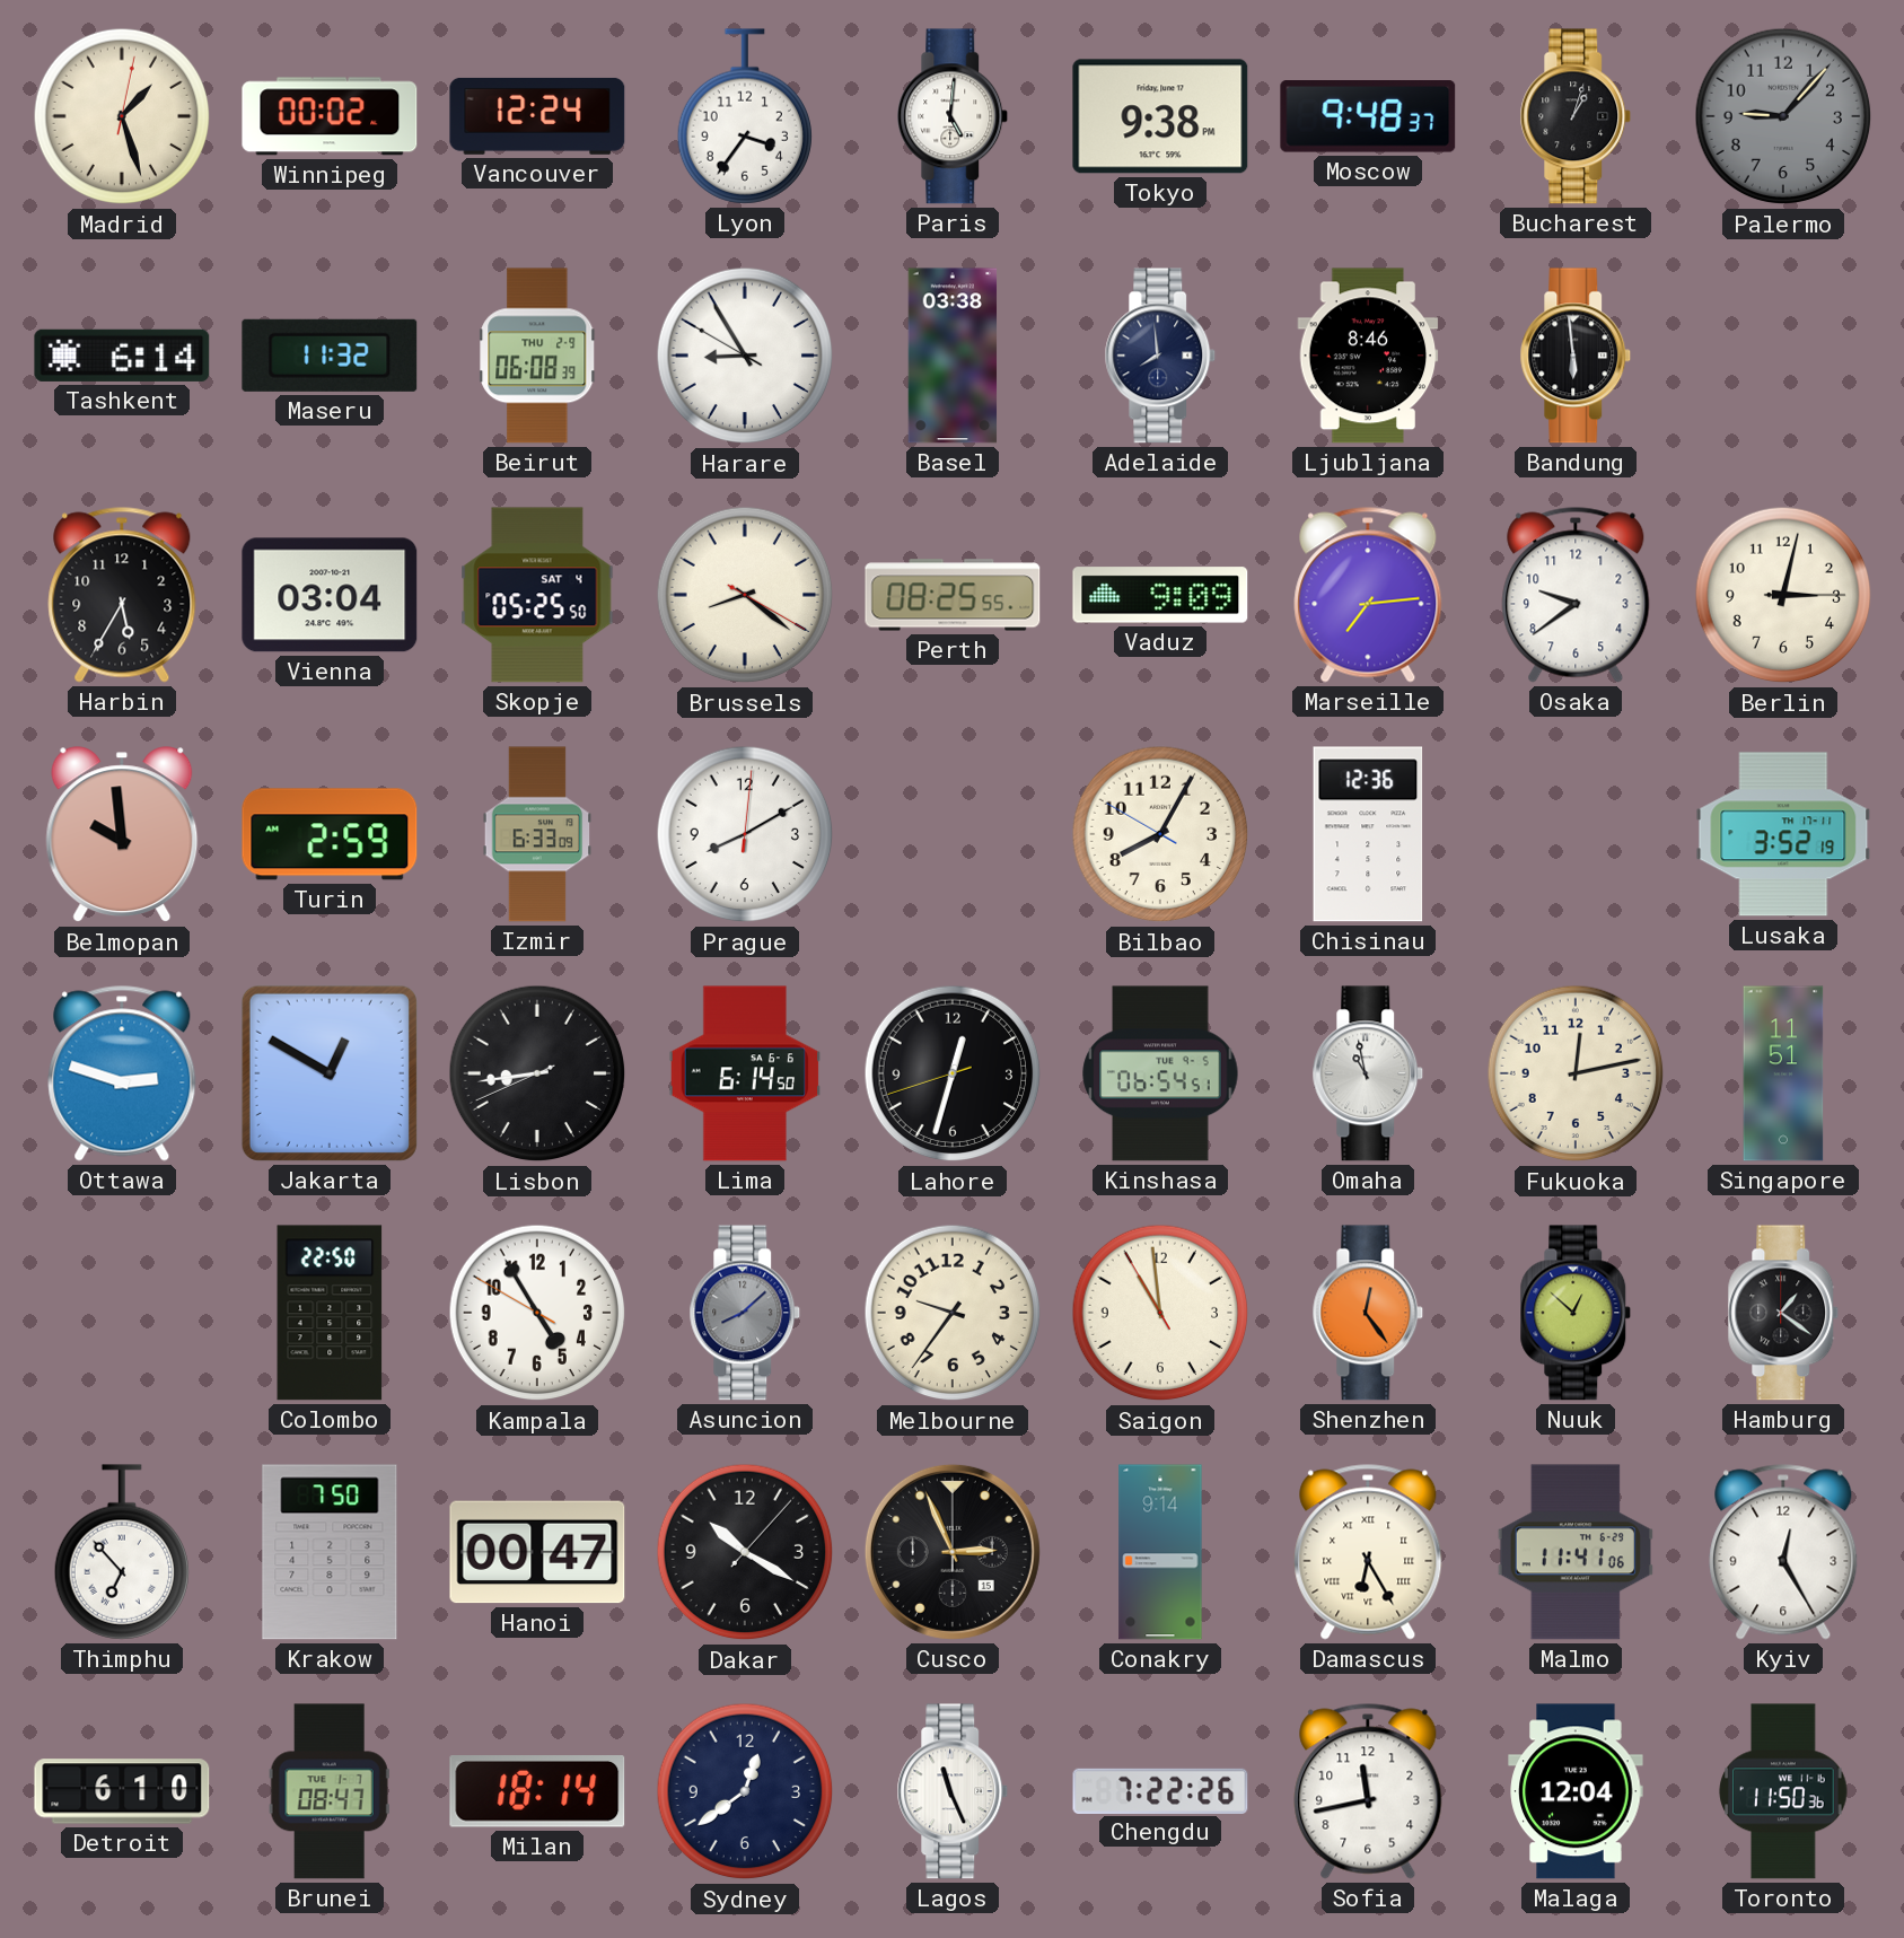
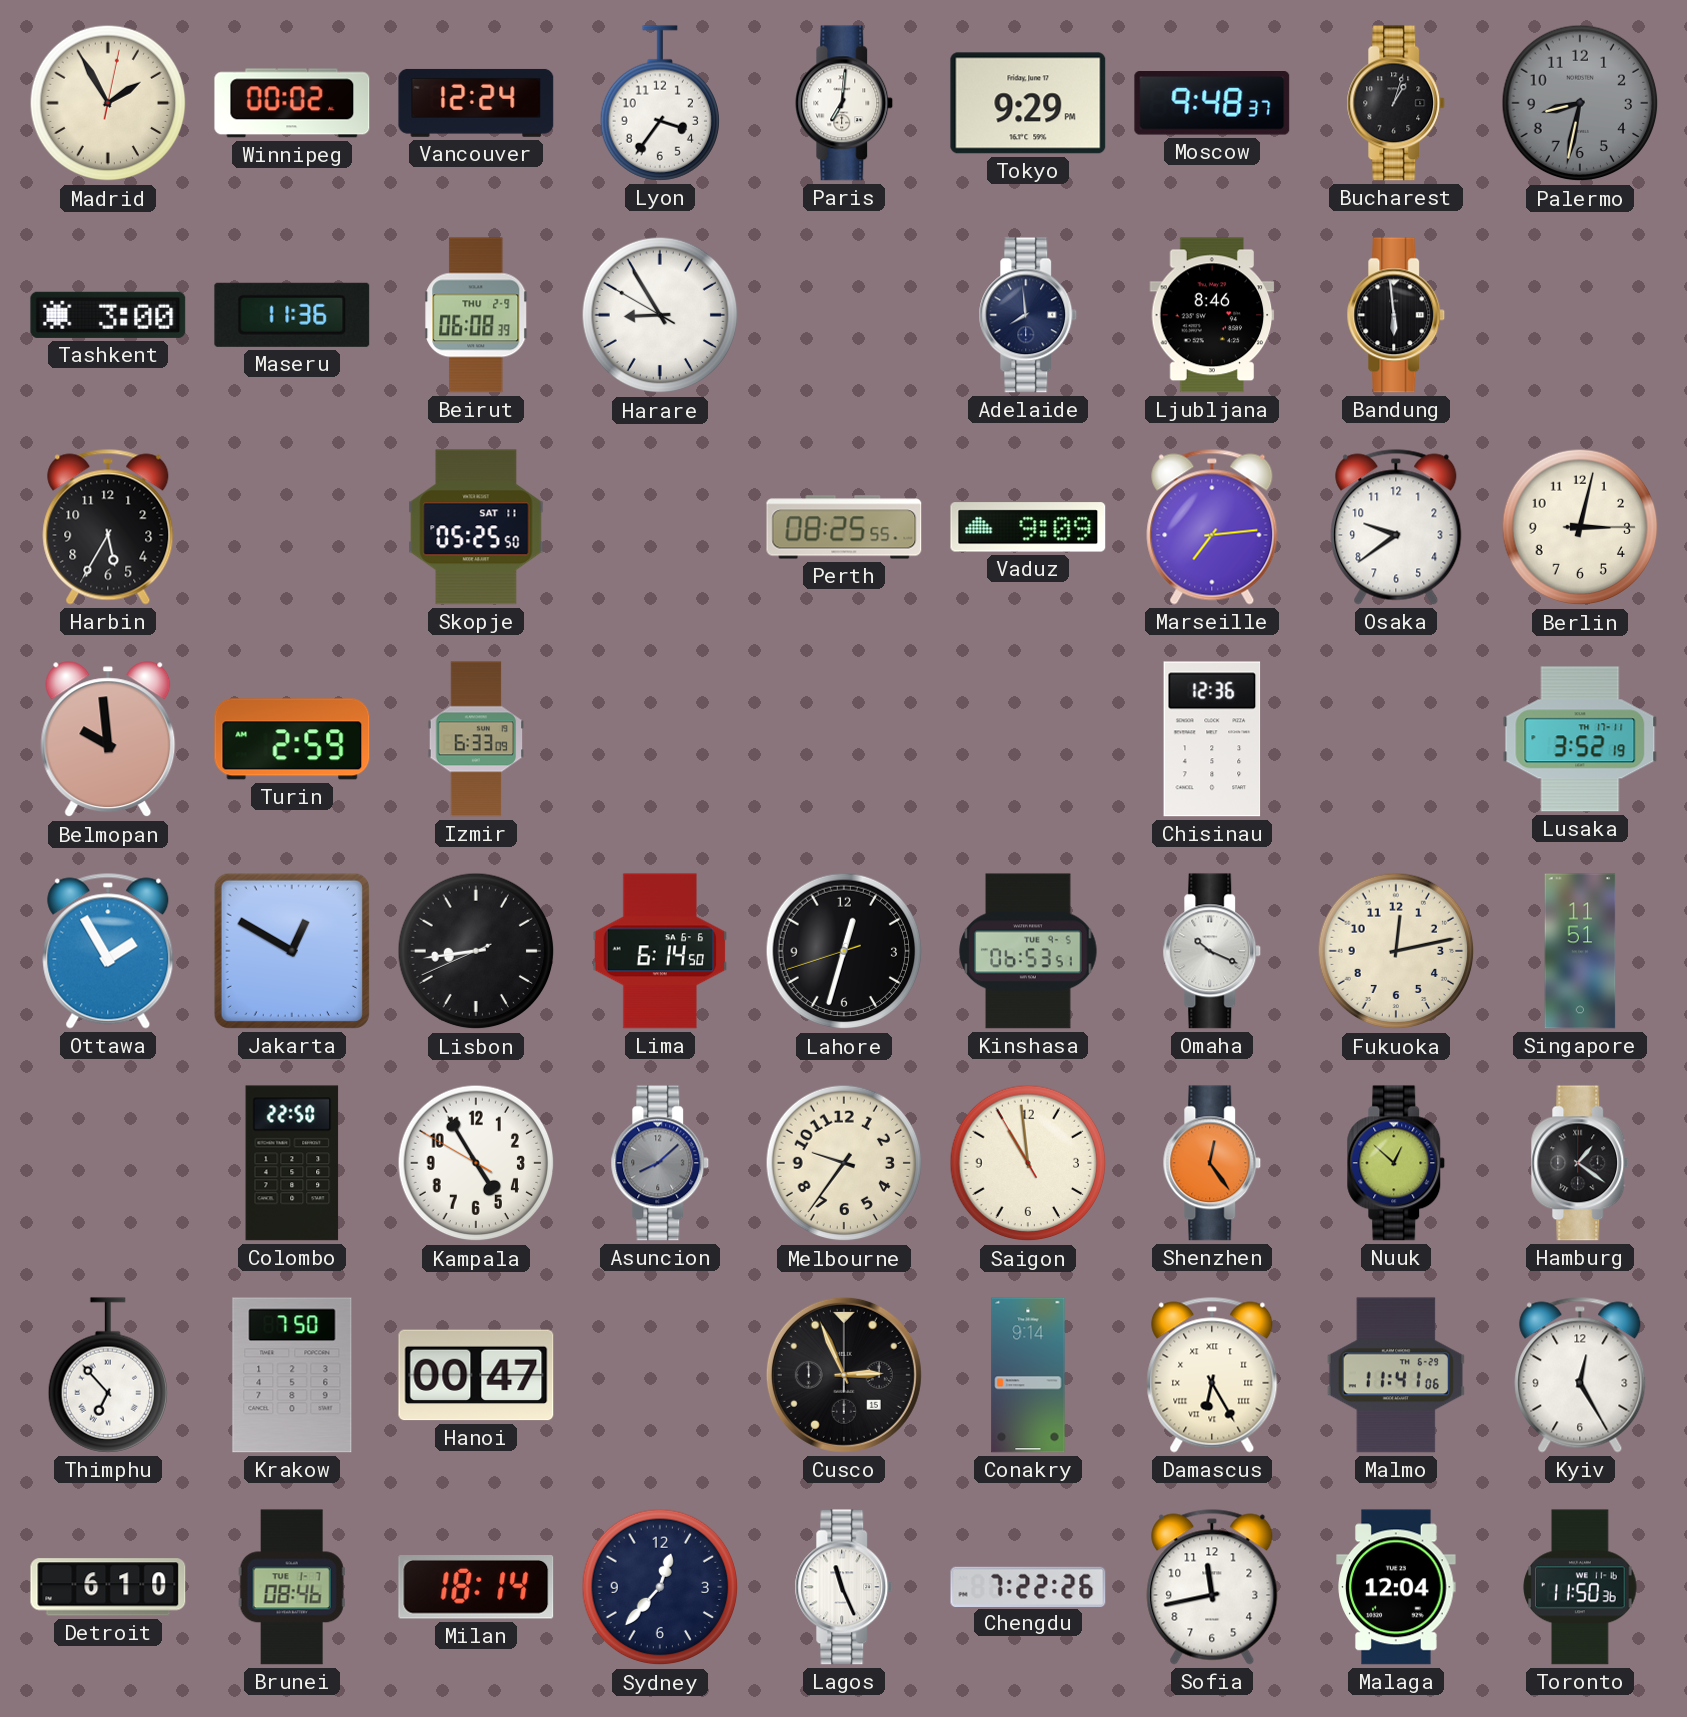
Madrid: 1:27 -> 1:55
Paris: 5:01 -> 7:01
Tokyo: 9:38 -> 9:29
Palermo: 9:07 -> 8:32
Tashkent: 6:14 -> 3:00
Maseru: 11:32 -> 11:36
Basel: 03:38 -> none
Vienna: 03:04 -> none
Skopje date: SAT 4 -> SAT 11
Brussels: 8:21 -> none
Prague: 8:10 -> none
Bilbao: 8:04 -> none
Ottawa: 2:48 -> 1:55
Kinshasa: 06:54 -> 06:53
Omaha: 10:58 -> 10:19
Dakar: 10:20 -> none
Brunei: 08:47 -> 08:46
Sydney: 12:39 -> 12:37
